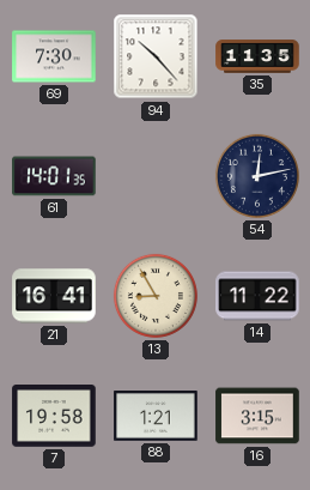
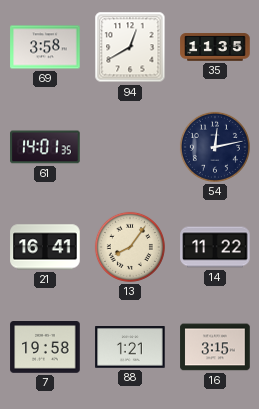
69: 7:30 -> 3:58
94: 10:23 -> 12:40
13: 8:55 -> 8:06
